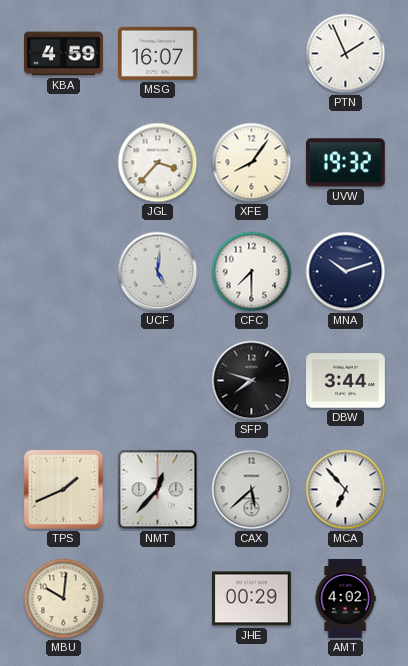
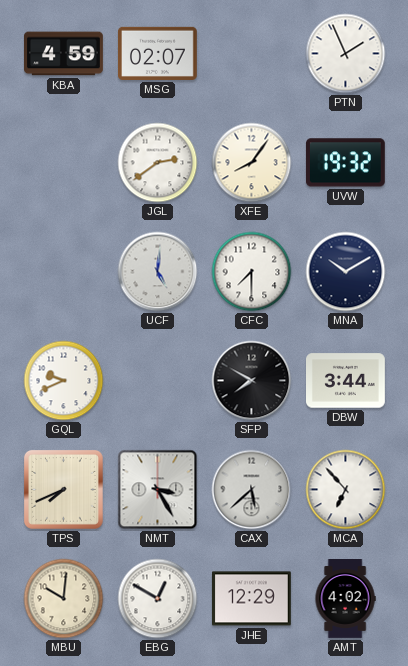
MSG: 16:07 -> 02:07
JGL: 3:37 -> 2:39
MNA: 10:12 -> 10:10
GQL: none -> 9:41
SFP: 7:48 -> 7:50
TPS: 1:41 -> 7:41
NMT: 12:37 -> 3:25
EBG: none -> 12:50
JHE: 00:29 -> 12:29
